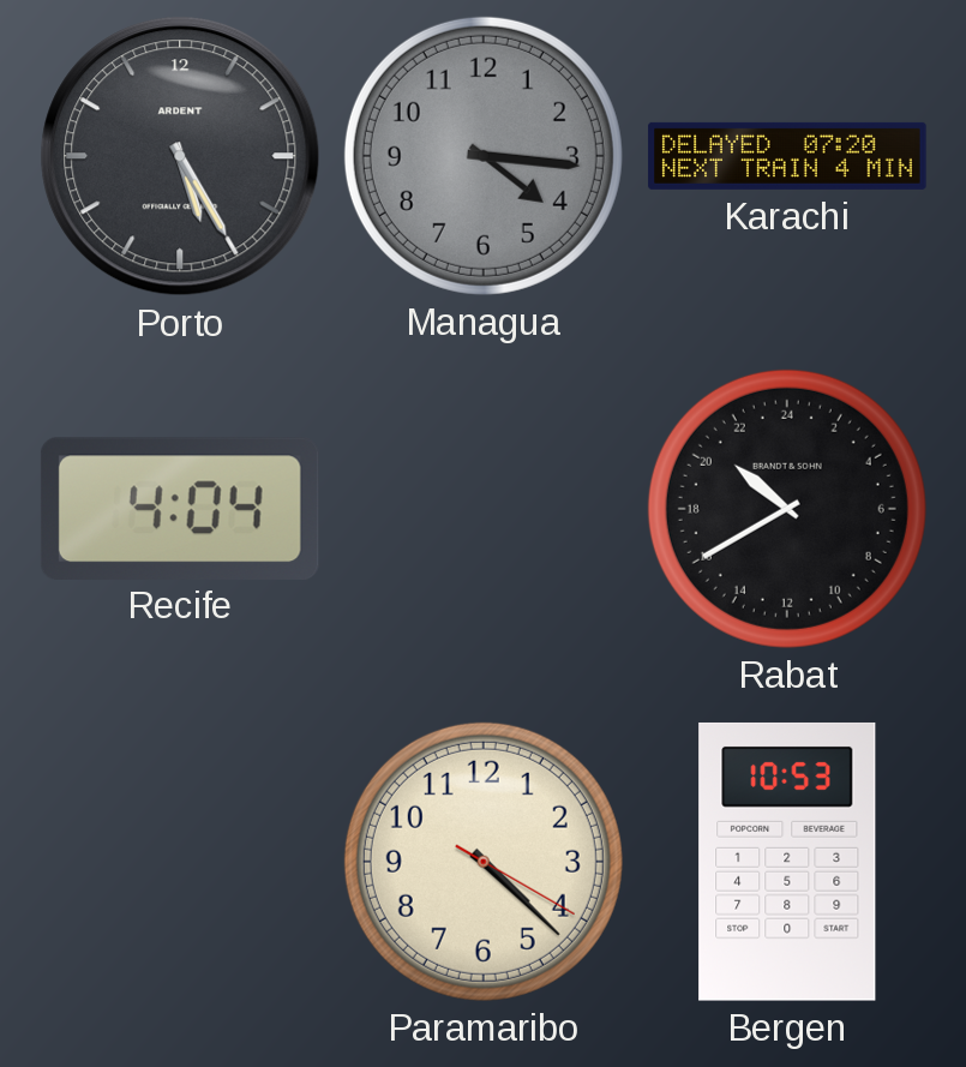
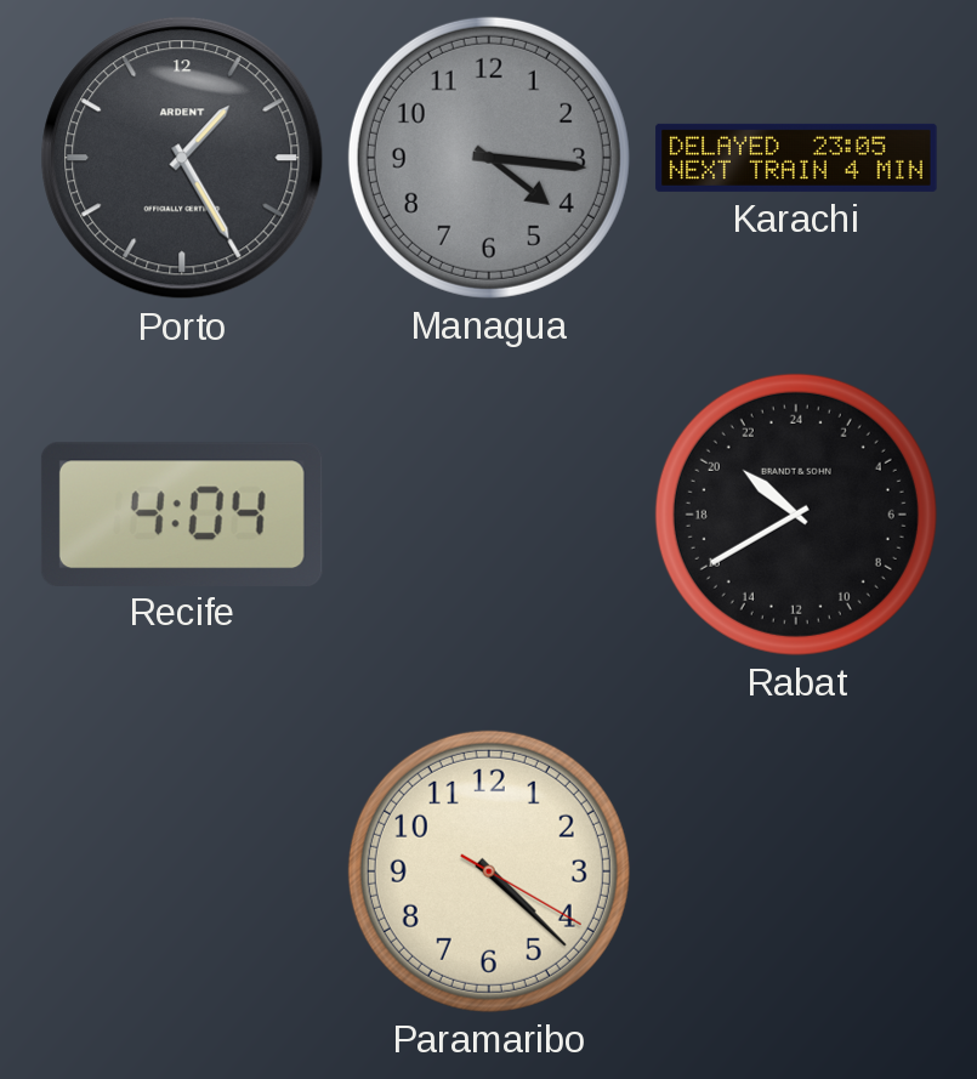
Porto: 5:25 -> 1:25
Karachi: 07:20 -> 23:05
Bergen: 10:53 -> none
